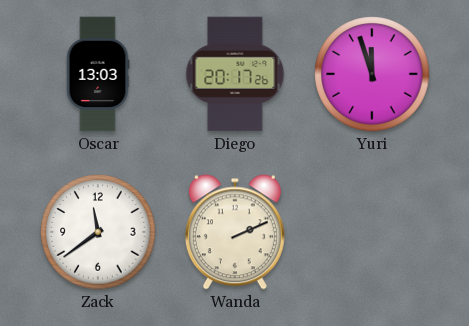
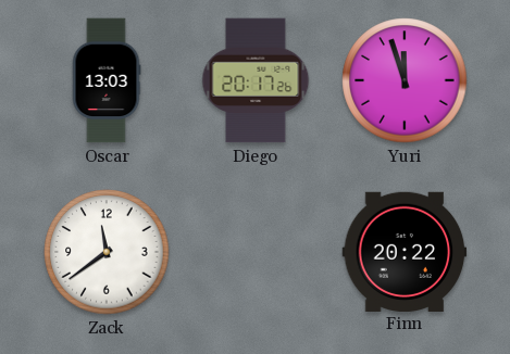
Wanda: 2:11 -> none
Finn: none -> 20:22
